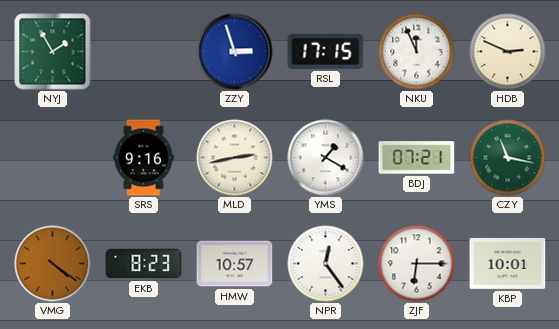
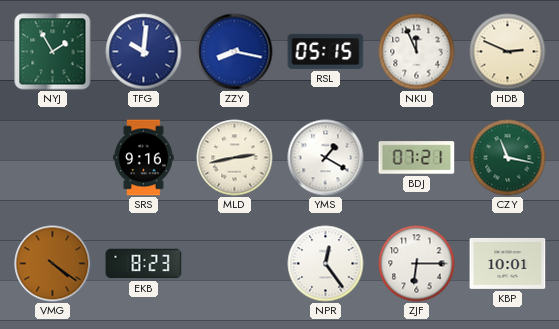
TFG: none -> 10:01
ZZY: 2:57 -> 8:17
RSL: 17:15 -> 05:15
HMW: 10:57 -> none
